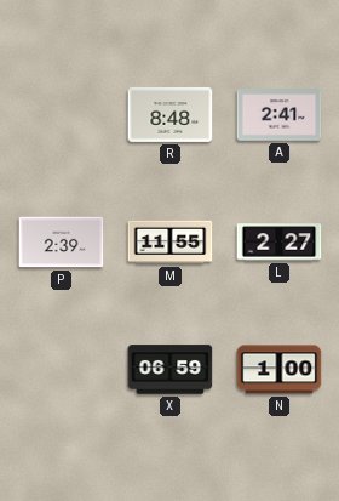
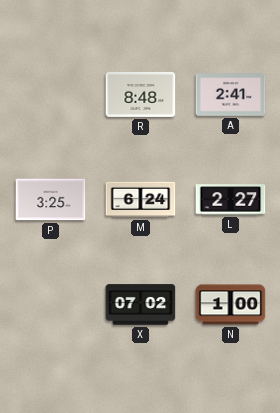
P: 2:39 -> 3:25
M: 11:55 -> 6:24
X: 06:59 -> 07:02
